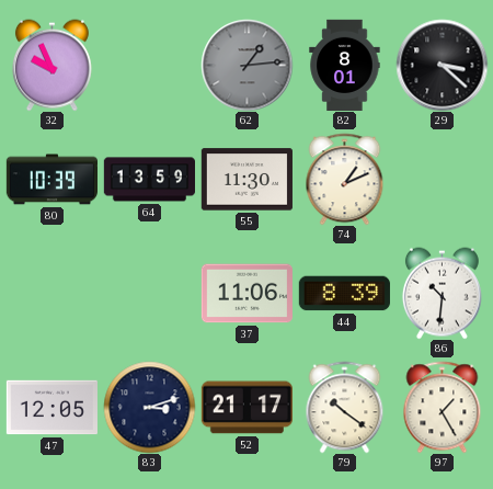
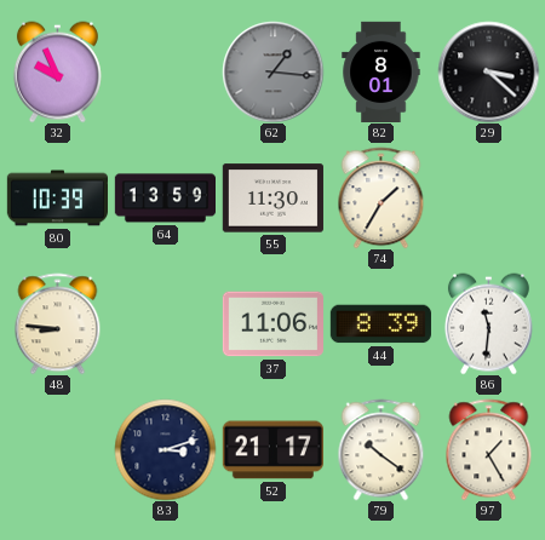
62: 1:14 -> 1:16
74: 1:11 -> 1:35
48: none -> 8:46
86: 10:31 -> 11:31
47: 12:05 -> none
